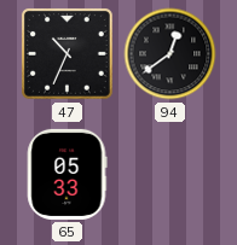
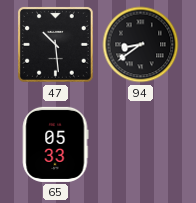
47: 10:34 -> 10:29
94: 12:39 -> 8:39
